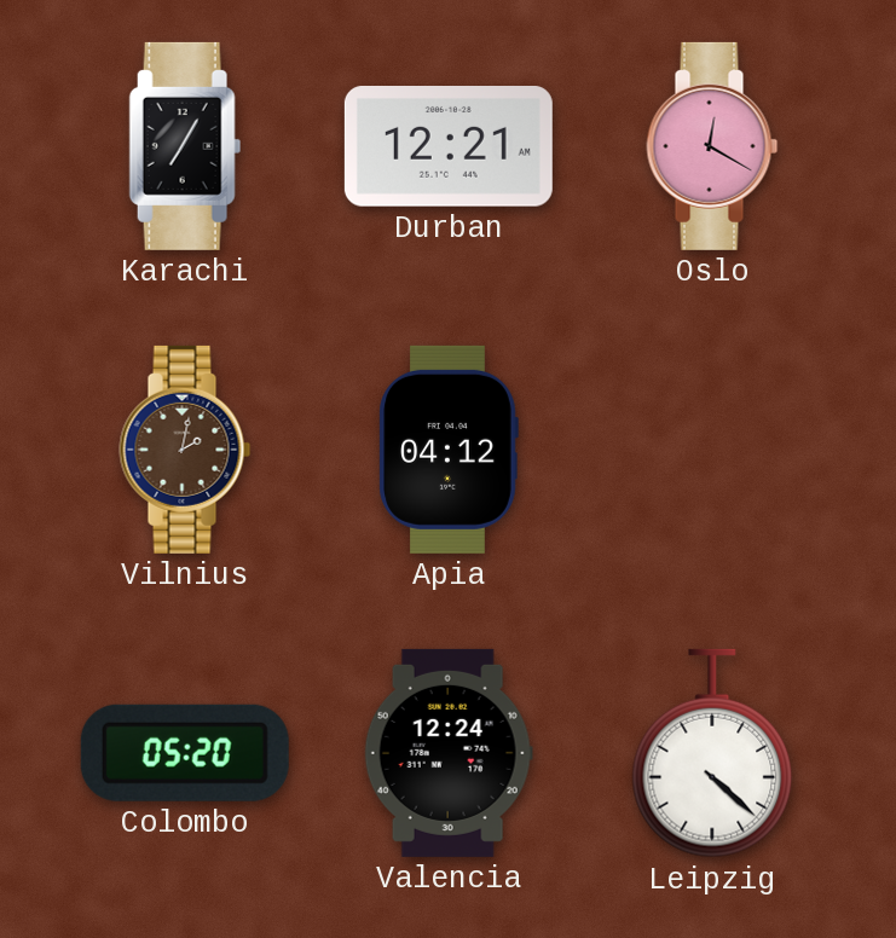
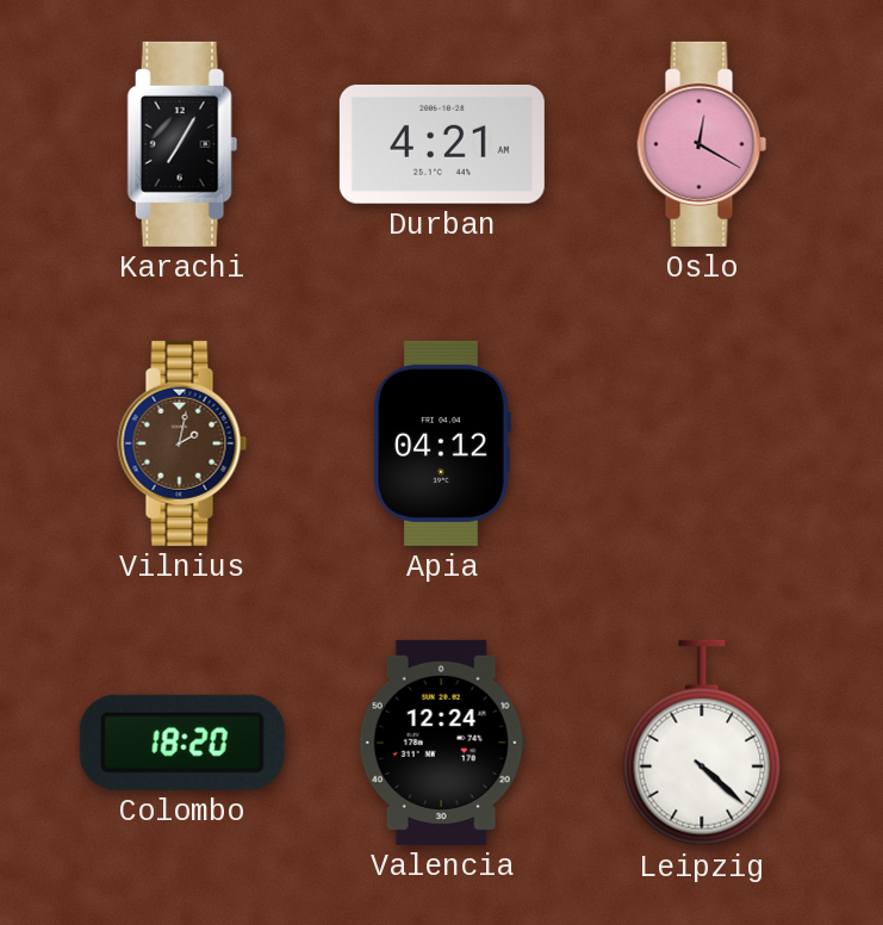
Durban: 12:21 -> 4:21
Colombo: 05:20 -> 18:20
